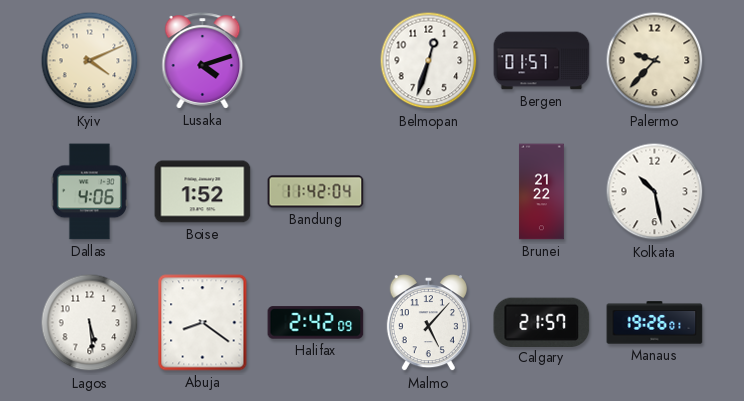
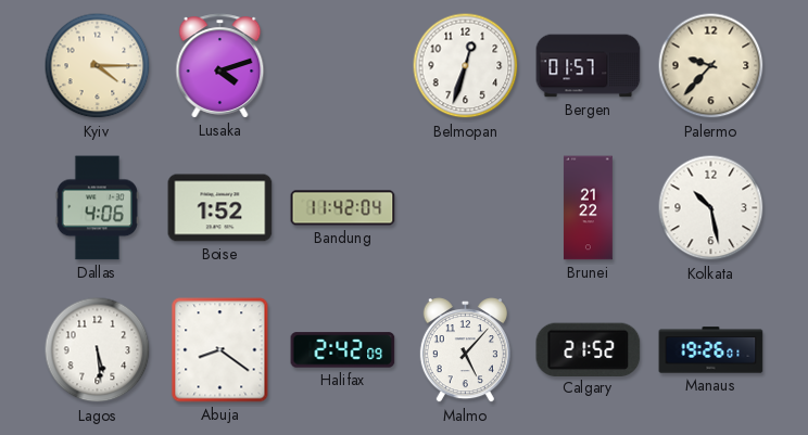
Kyiv: 4:11 -> 4:15
Calgary: 21:57 -> 21:52
